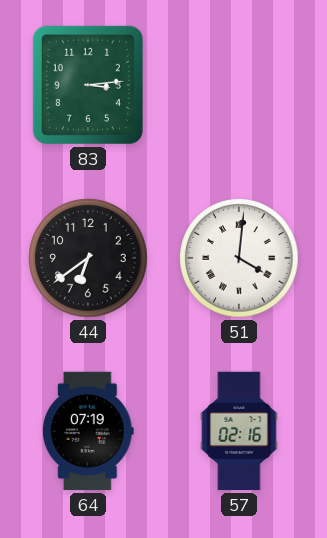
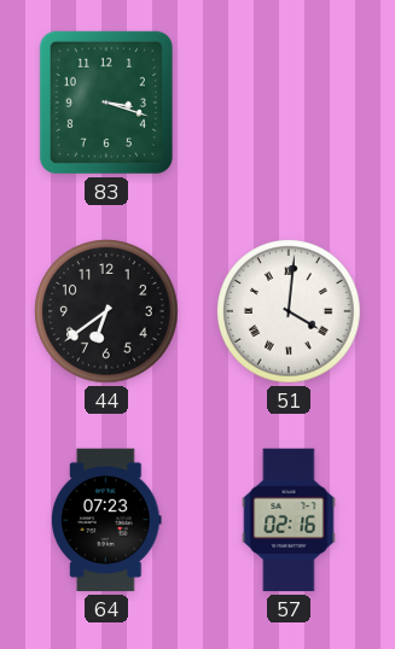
83: 3:14 -> 3:18
64: 07:19 -> 07:23
